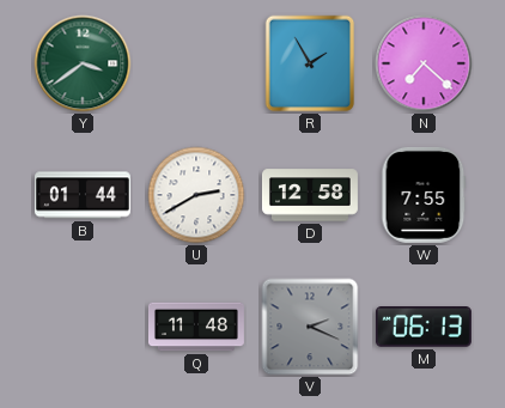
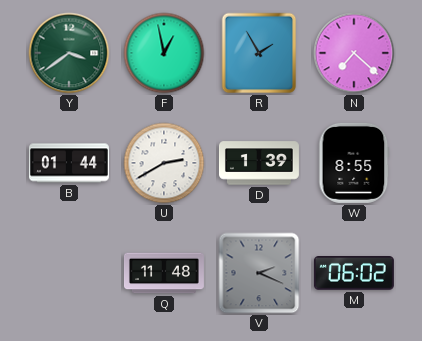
F: none -> 12:58
D: 12:58 -> 1:39
W: 7:55 -> 8:55
M: 06:13 -> 06:02
